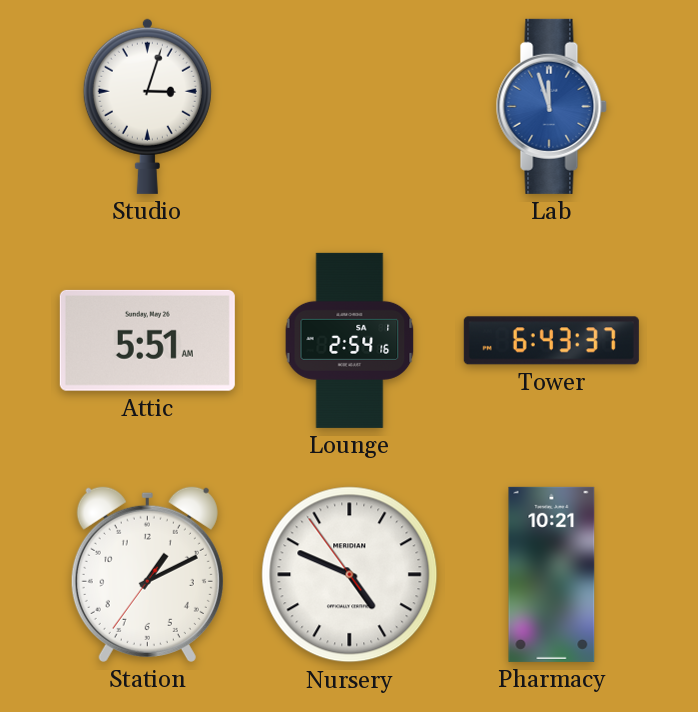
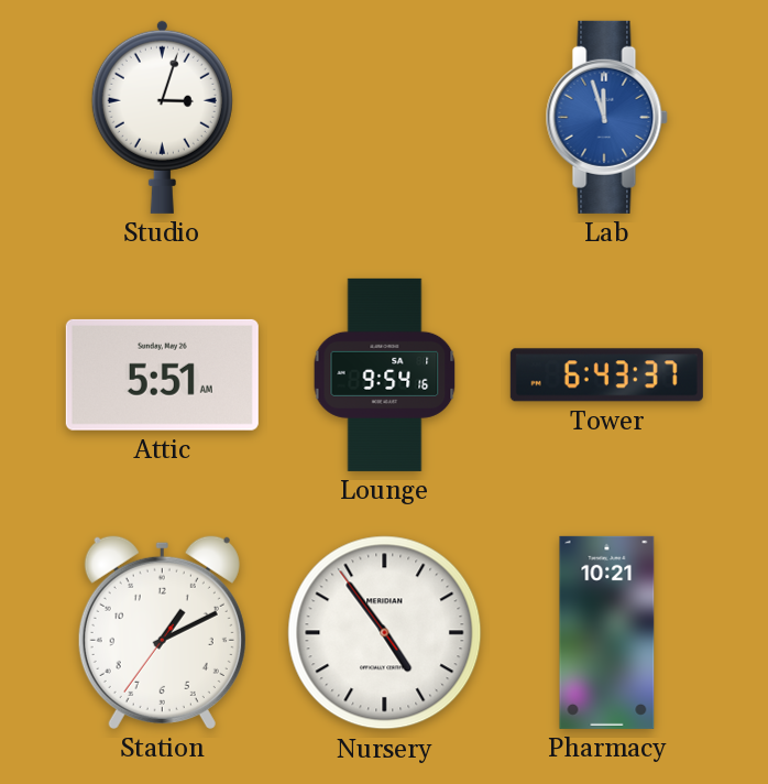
Lounge: 2:54 -> 9:54
Nursery: 4:48 -> 4:53
